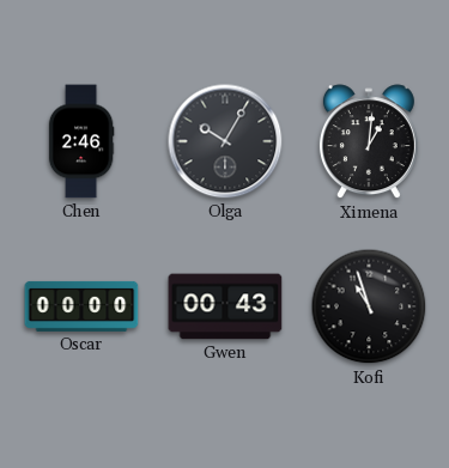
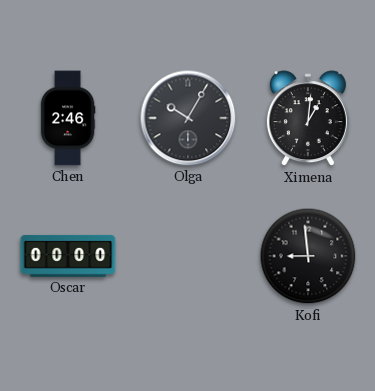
Gwen: 00:43 -> none
Kofi: 10:57 -> 8:59
